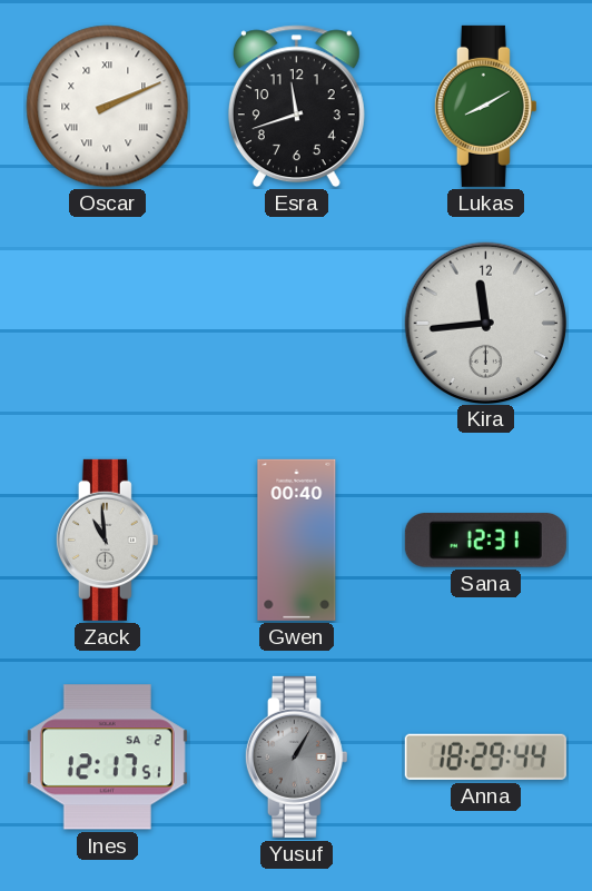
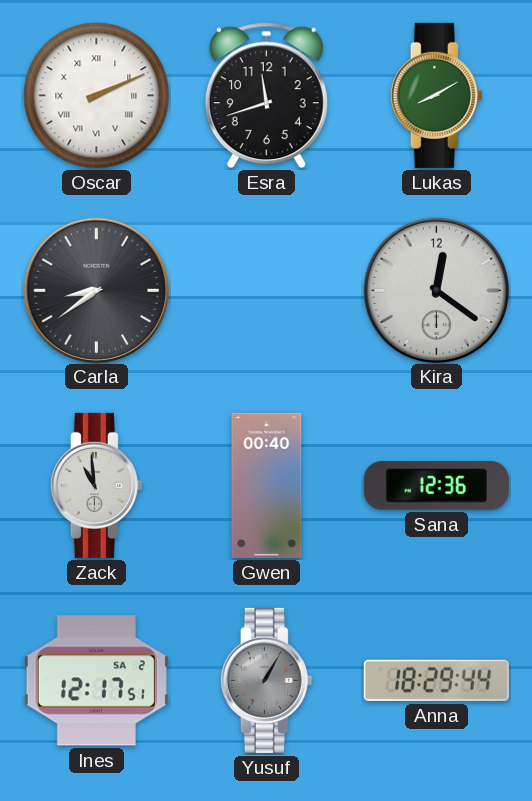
Carla: none -> 8:39
Kira: 11:44 -> 12:21
Sana: 12:31 -> 12:36
